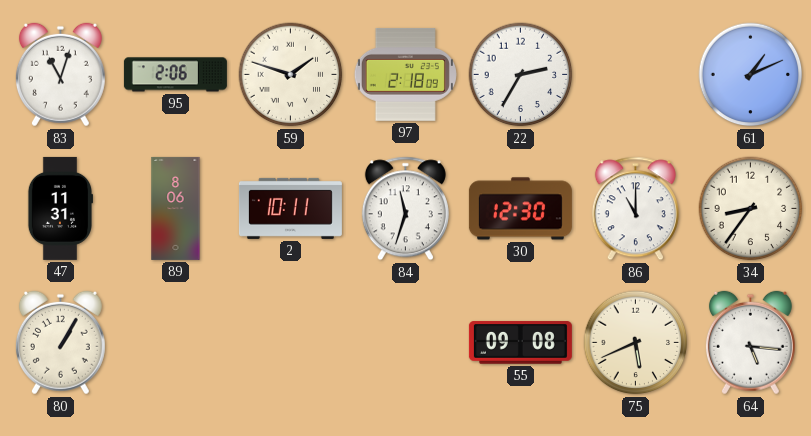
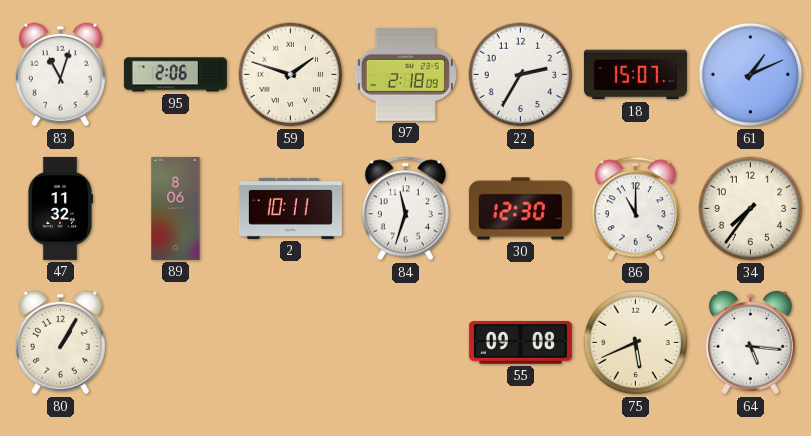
18: none -> 15:07
47: 11:31 -> 11:32
34: 8:36 -> 7:36
